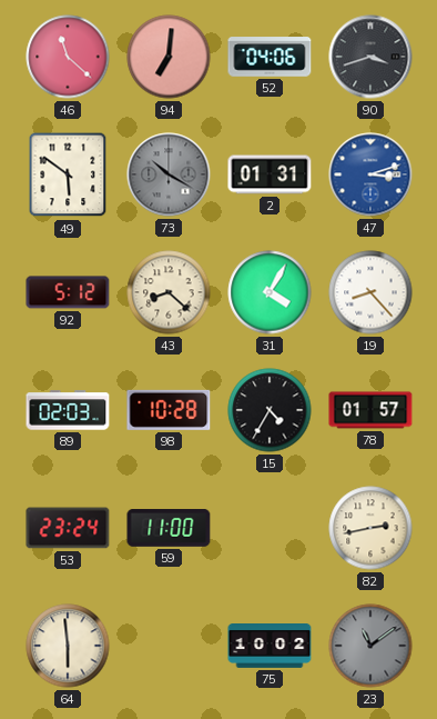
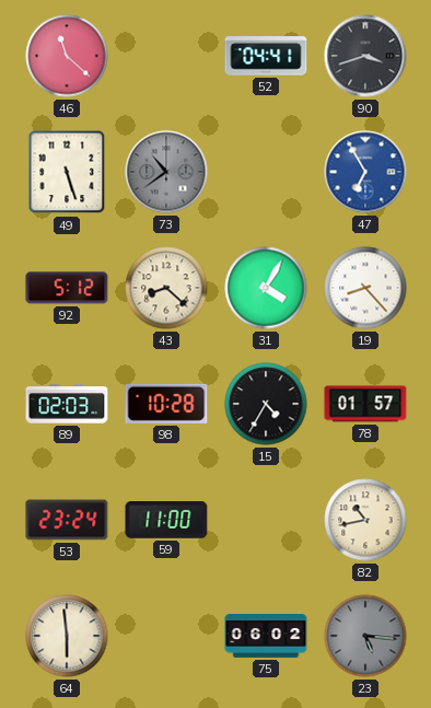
94: 7:01 -> none
52: 04:06 -> 04:41
49: 5:51 -> 5:27
73: 10:20 -> 10:39
2: 01:31 -> none
47: 3:12 -> 6:55
82: 2:43 -> 10:43
75: 10:02 -> 06:02
23: 11:09 -> 5:16
